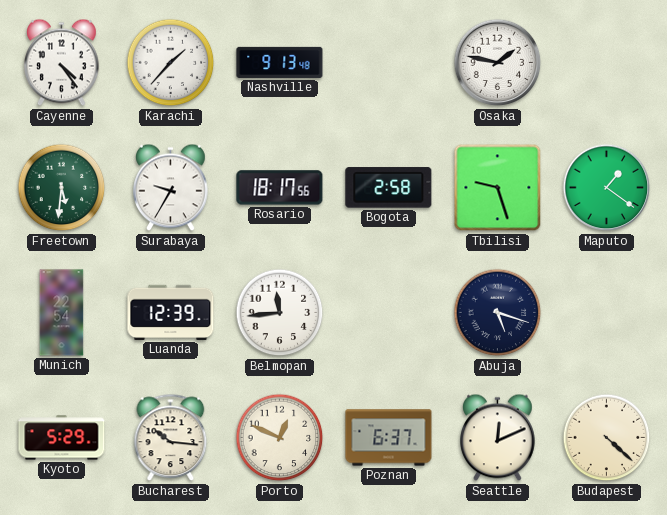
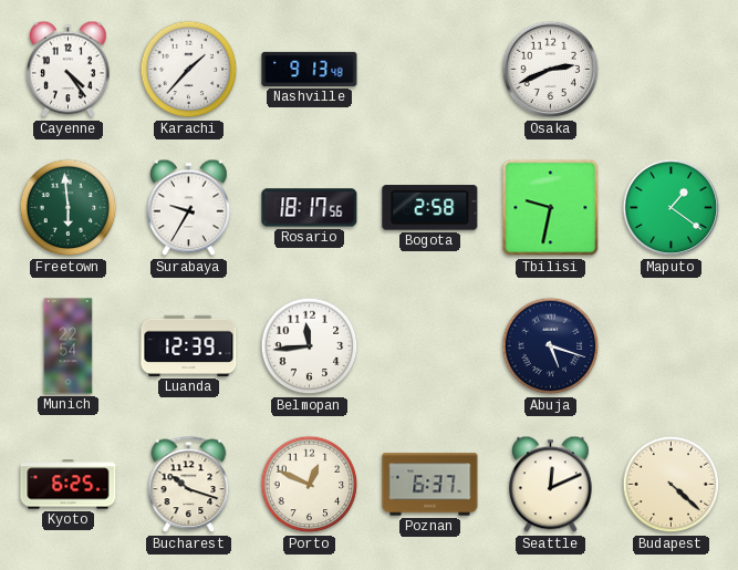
Osaka: 1:47 -> 2:41
Freetown: 5:31 -> 5:59
Tbilisi: 9:27 -> 9:32
Kyoto: 5:29 -> 6:25
Bucharest: 10:16 -> 10:18
